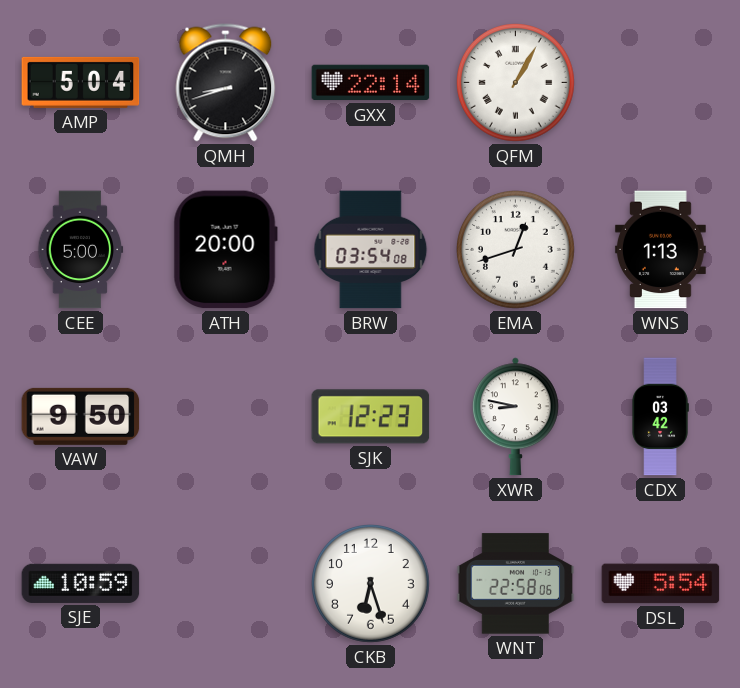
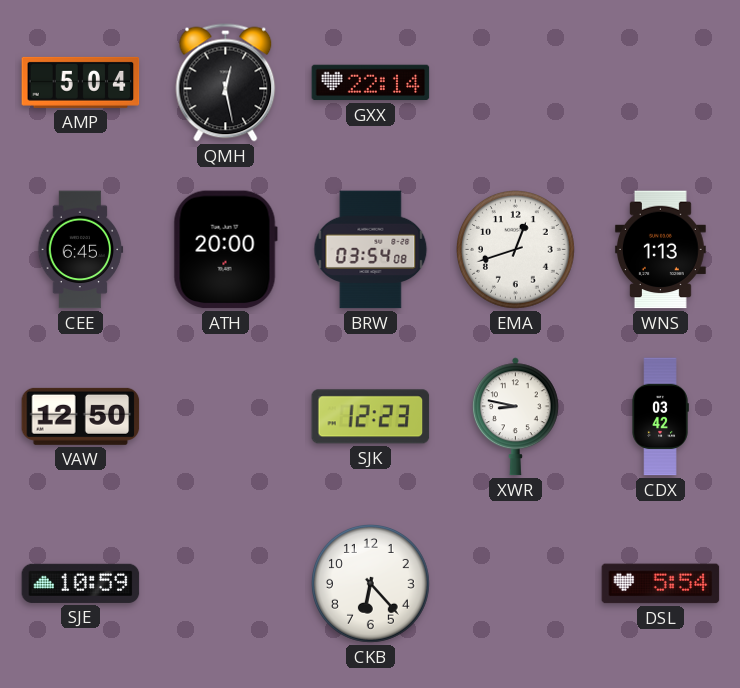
QMH: 8:42 -> 12:28
QFM: 1:05 -> none
CEE: 5:00 -> 6:45
VAW: 9:50 -> 12:50
CKB: 6:27 -> 6:23
WNT: 22:58 -> none
